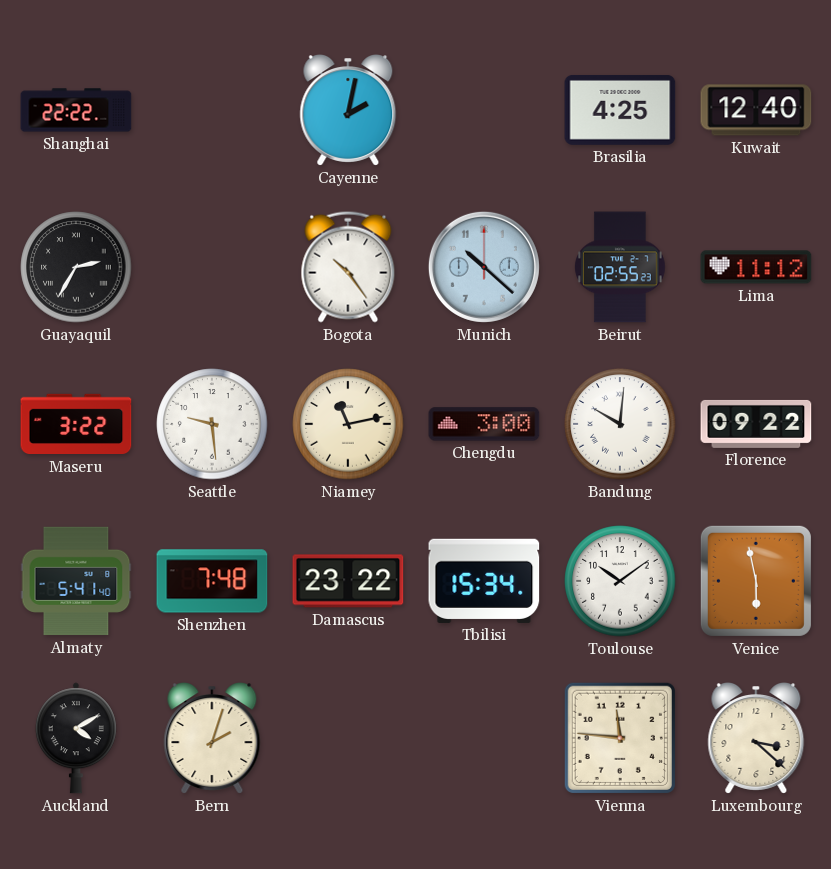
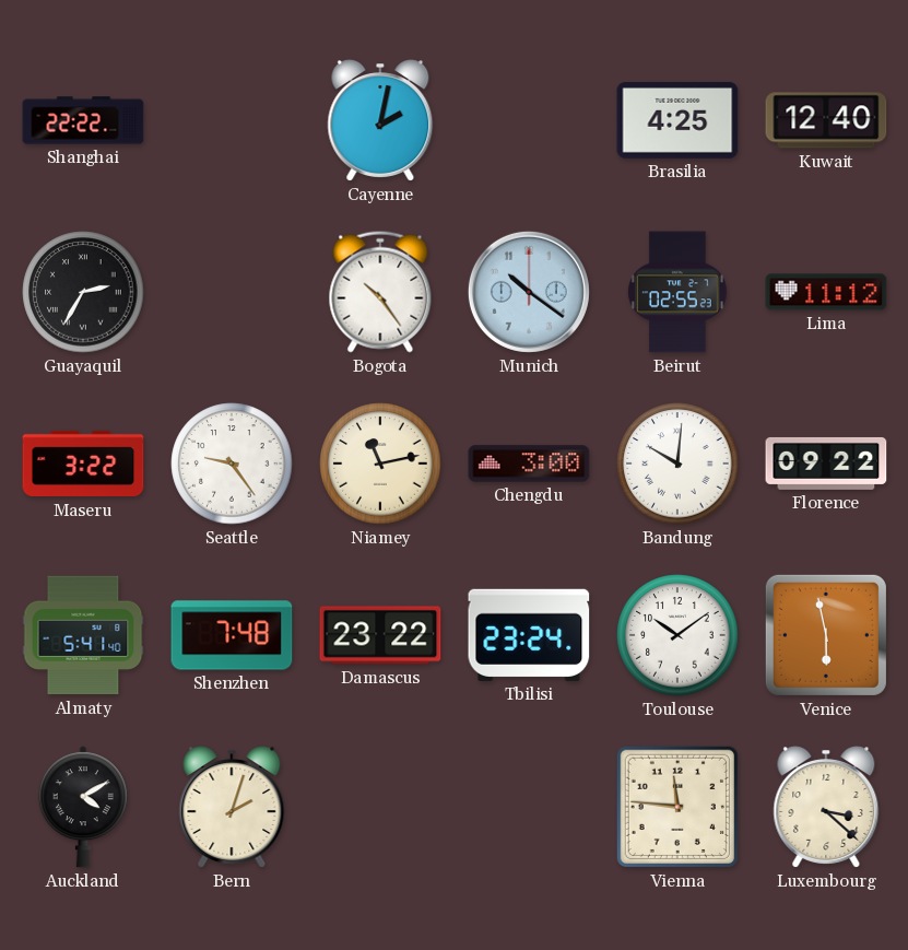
Munich: 10:22 -> 10:21
Seattle: 9:29 -> 9:24
Tbilisi: 15:34 -> 23:24
